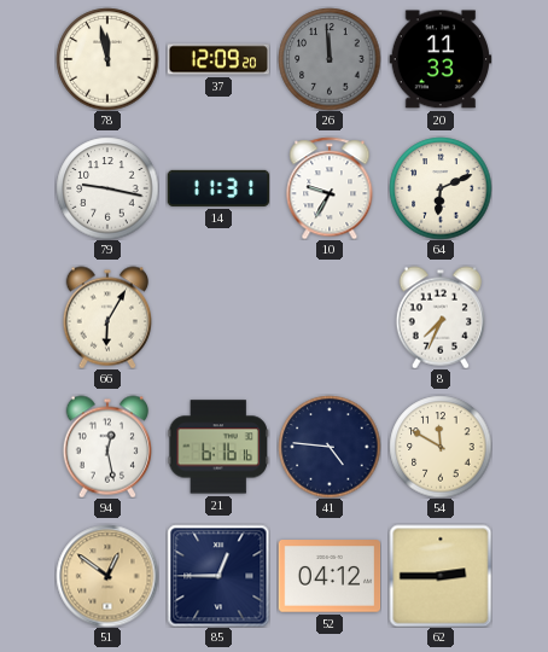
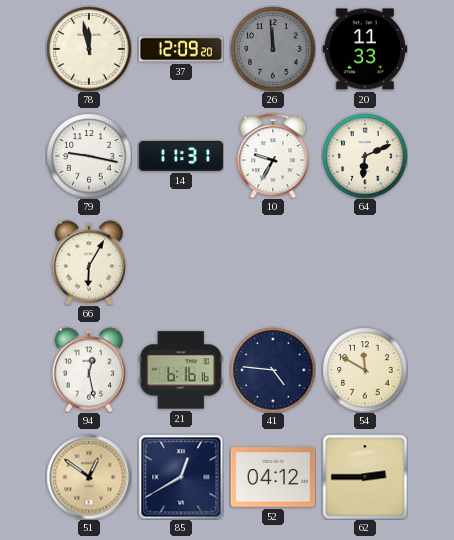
8: 7:34 -> none
85: 12:45 -> 12:40
